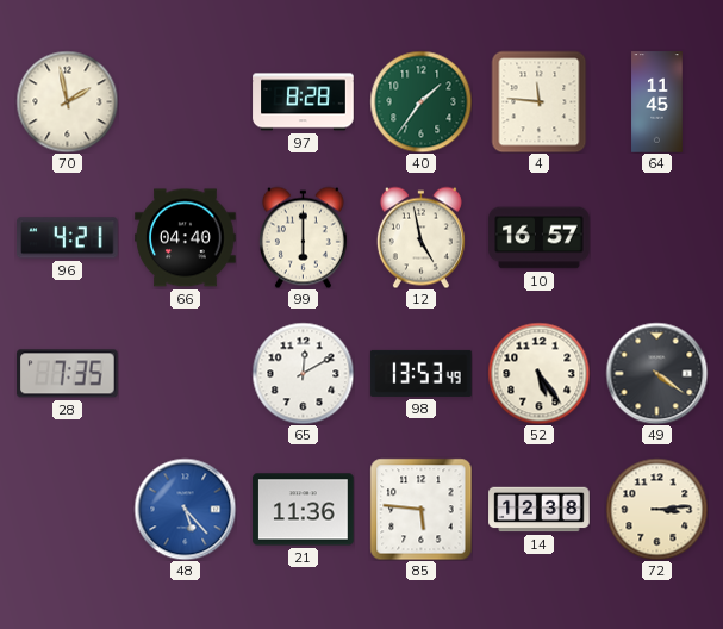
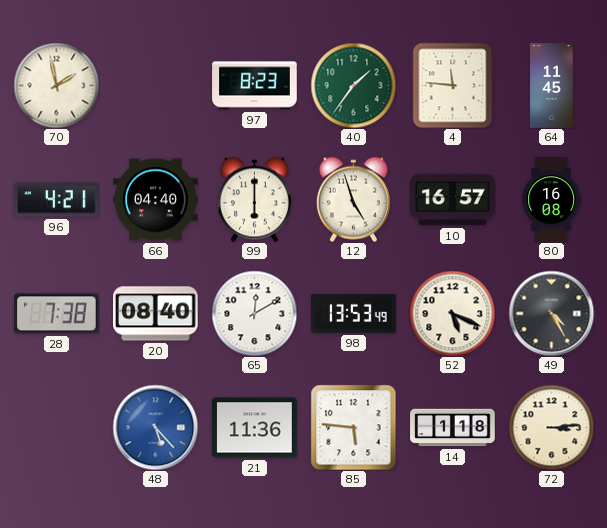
97: 8:28 -> 8:23
12: 4:58 -> 4:57
80: none -> 16:08
28: 7:35 -> 7:38
20: none -> 08:40
52: 5:24 -> 5:19
49: 4:21 -> 4:25
14: 12:38 -> 1:18
